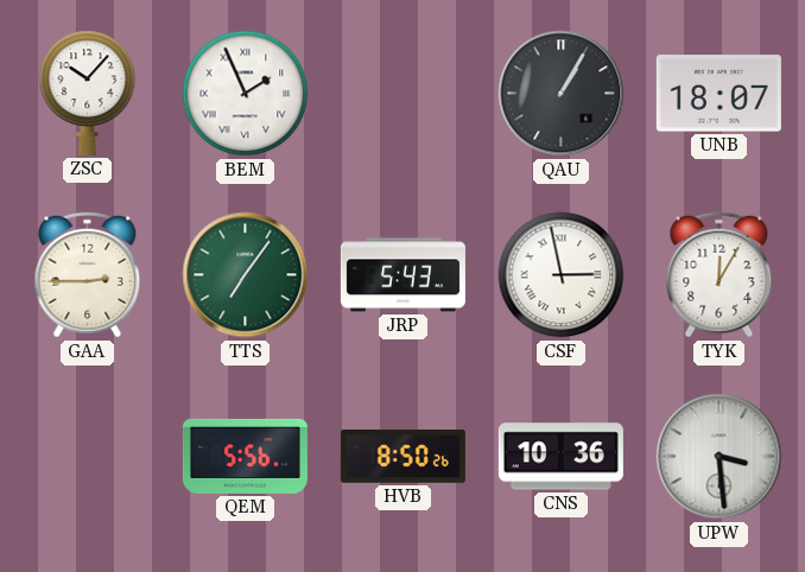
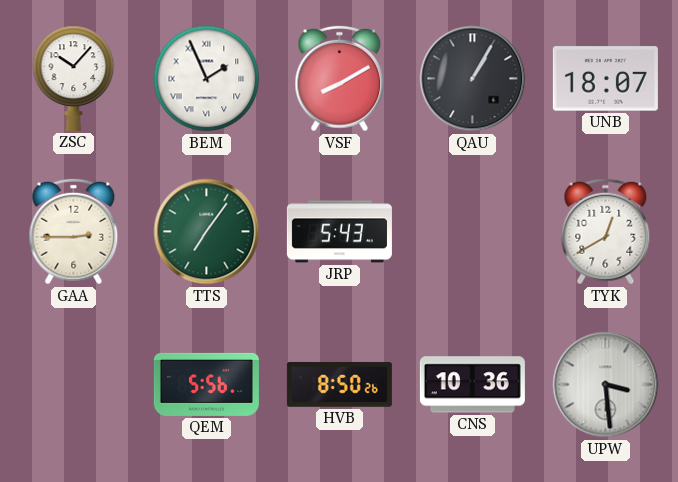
VSF: none -> 8:10
CSF: 2:58 -> none
TYK: 12:05 -> 12:40
